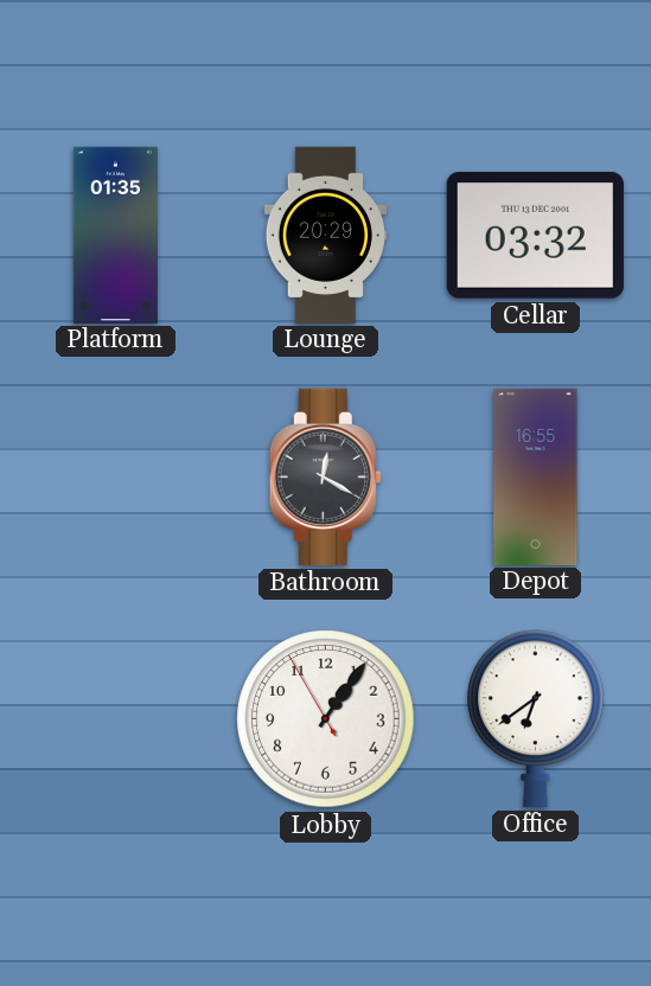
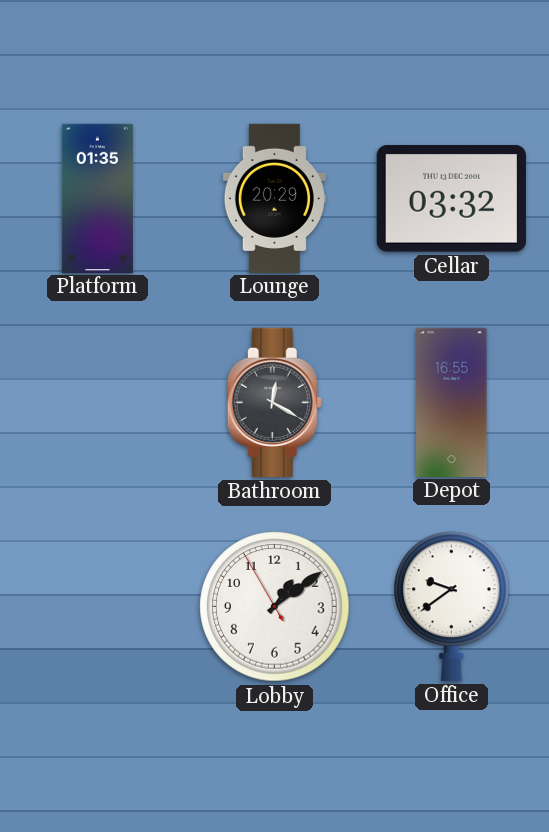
Lobby: 1:05 -> 1:08
Office: 6:39 -> 9:39
